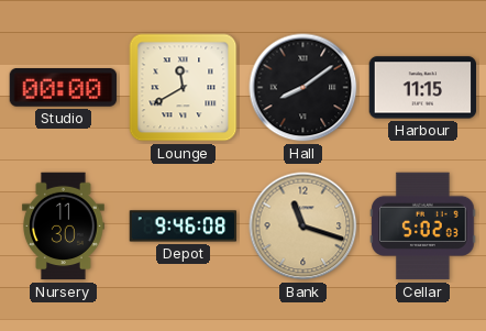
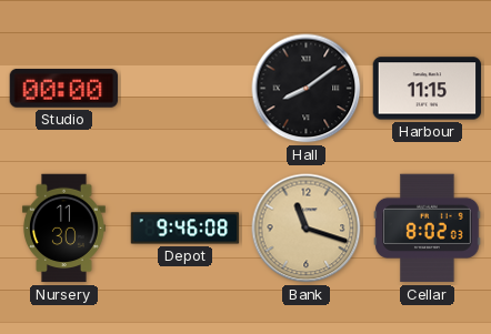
Lounge: 11:40 -> none
Cellar: 5:02 -> 8:02
